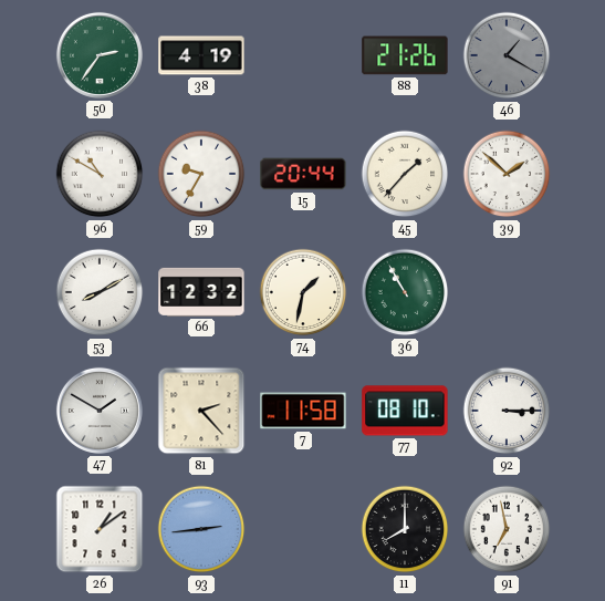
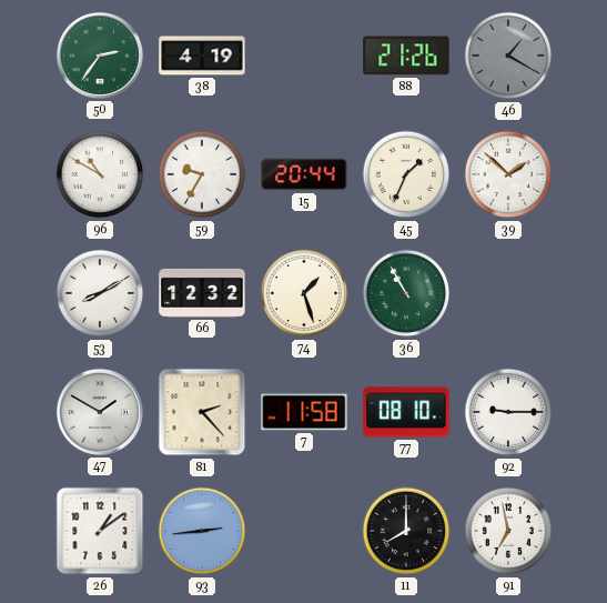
45: 1:37 -> 1:34
74: 1:32 -> 1:27
92: 3:15 -> 9:15
